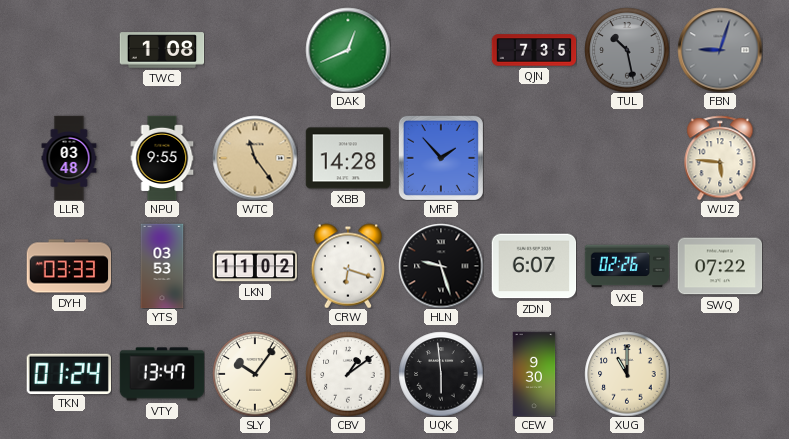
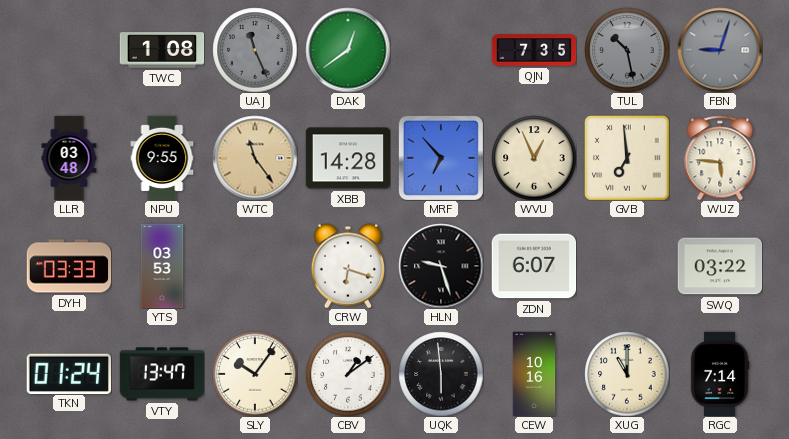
UAJ: none -> 11:26
DAK: 12:41 -> 12:39
MRF: 1:53 -> 6:53
WVU: none -> 12:56
GVB: none -> 6:59
LKN: 11:02 -> none
VXE: 02:26 -> none
SWQ: 07:22 -> 03:22
CEW: 9:30 -> 10:16
RGC: none -> 7:14
